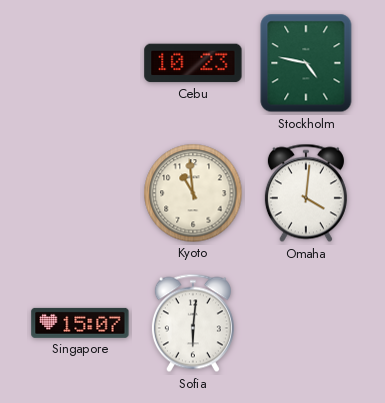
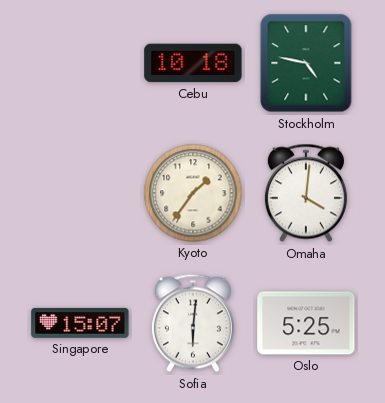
Cebu: 10:23 -> 10:18
Kyoto: 10:59 -> 1:36
Oslo: none -> 5:25
